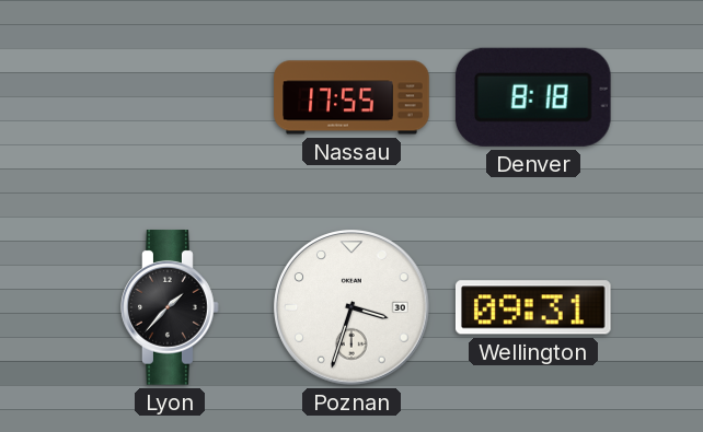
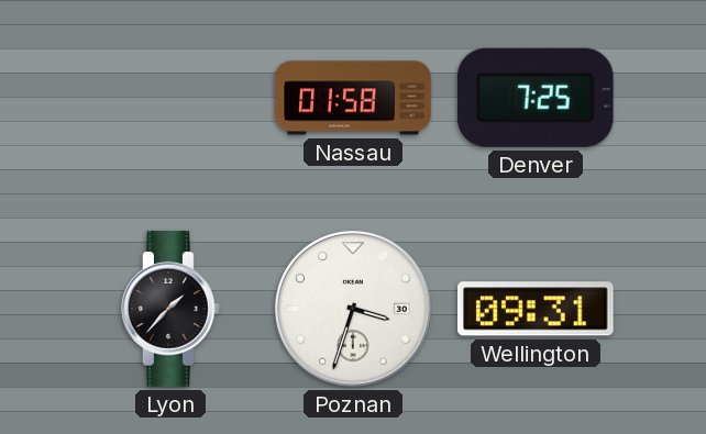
Nassau: 17:55 -> 01:58
Denver: 8:18 -> 7:25
